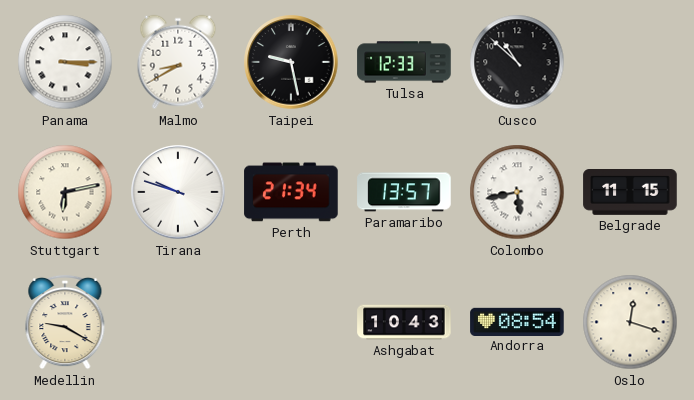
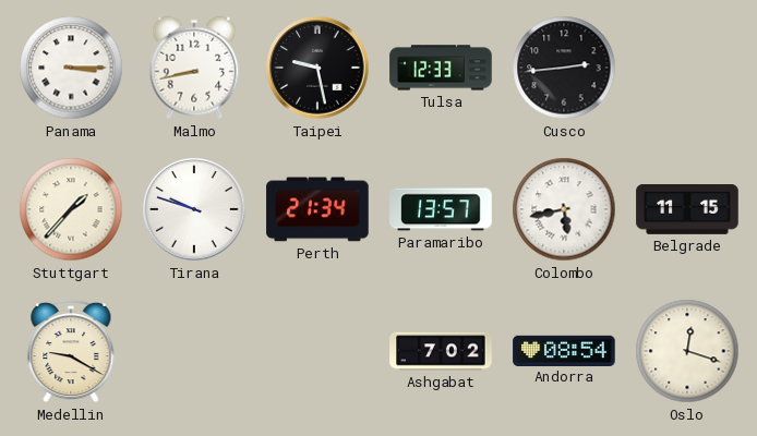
Malmo: 8:40 -> 8:43
Cusco: 10:52 -> 2:44
Stuttgart: 6:13 -> 1:37
Ashgabat: 10:43 -> 7:02
